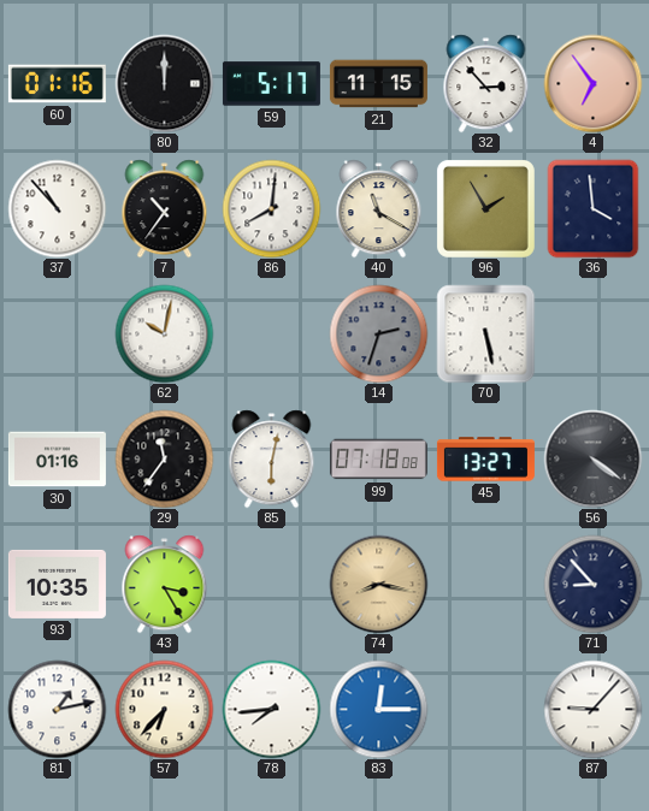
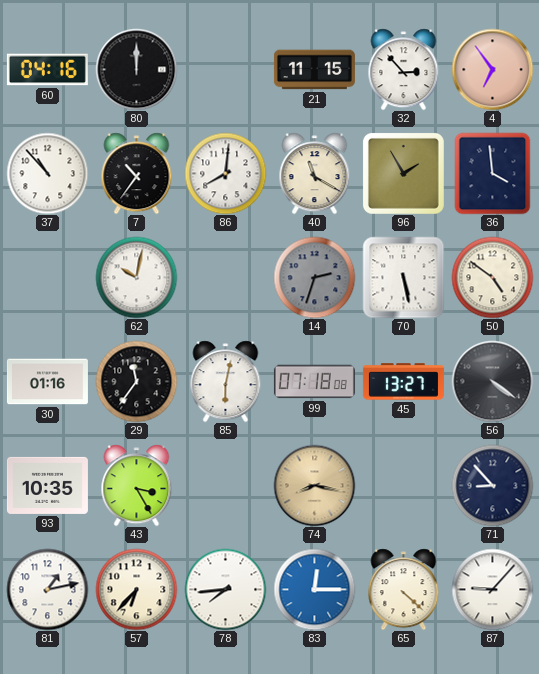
60: 01:16 -> 04:16
59: 5:17 -> none
50: none -> 4:51
65: none -> 4:22
